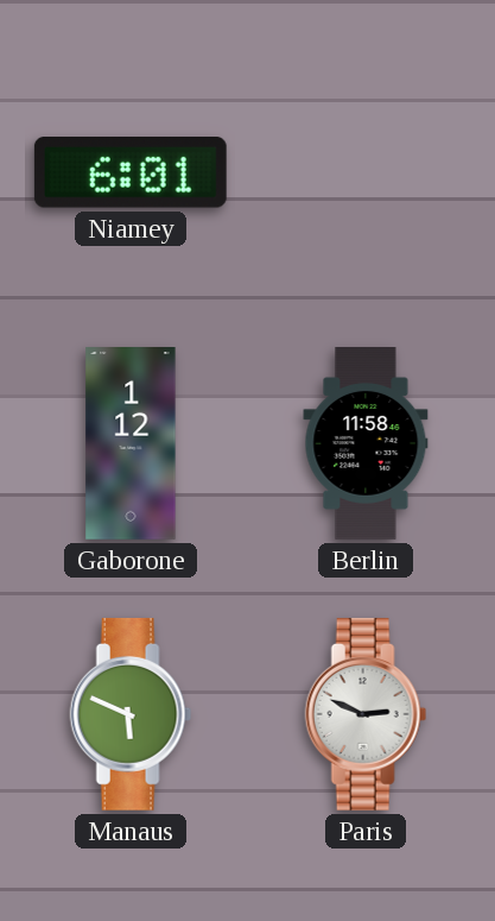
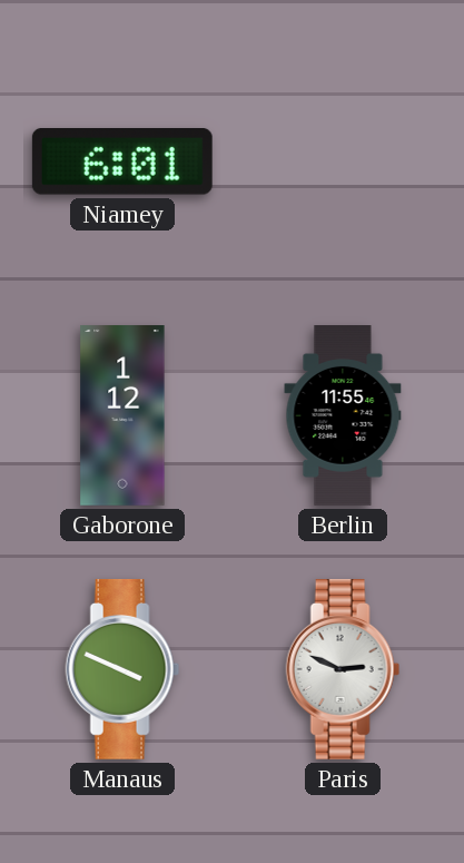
Berlin: 11:58 -> 11:55
Manaus: 5:49 -> 3:49
